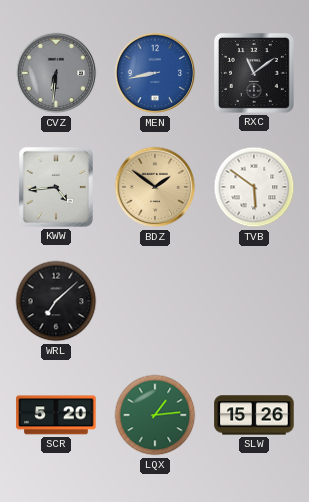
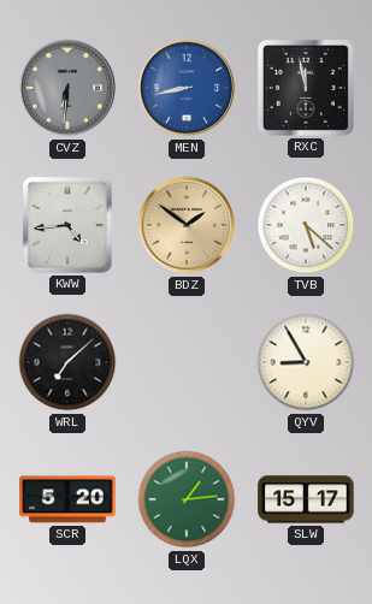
RXC: 11:09 -> 11:58
TVB: 5:51 -> 5:22
QYV: none -> 8:55
SLW: 15:26 -> 15:17
